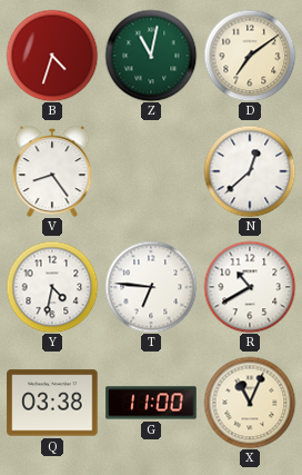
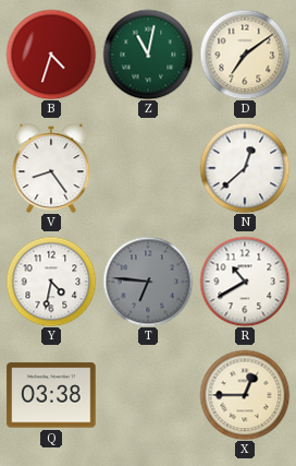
T dial: white -> grey
G: 11:00 -> none
X: 11:04 -> 12:45
